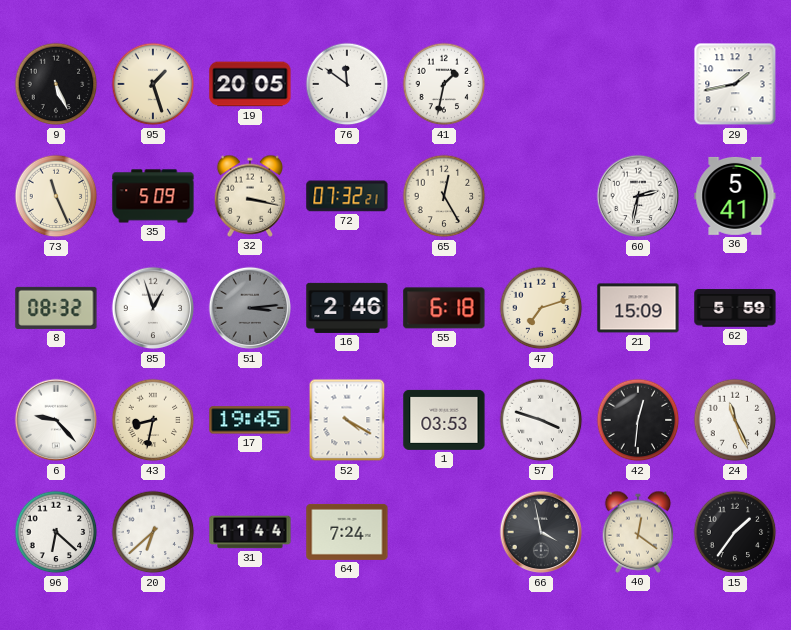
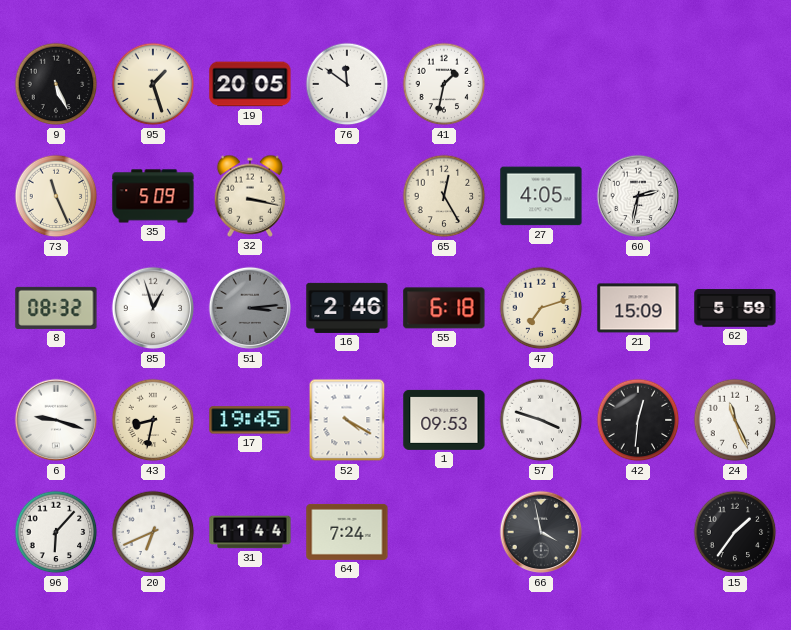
29: 1:43 -> none
72: 07:32 -> none
27: none -> 4:05
36: 5:41 -> none
6: 9:23 -> 9:18
1: 03:53 -> 09:53
96: 6:22 -> 6:07
20: 6:38 -> 6:41
40: 12:21 -> none
